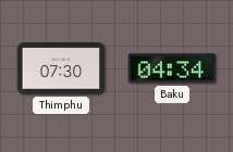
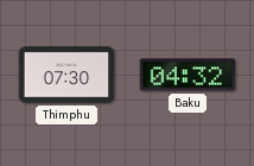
Baku: 04:34 -> 04:32
